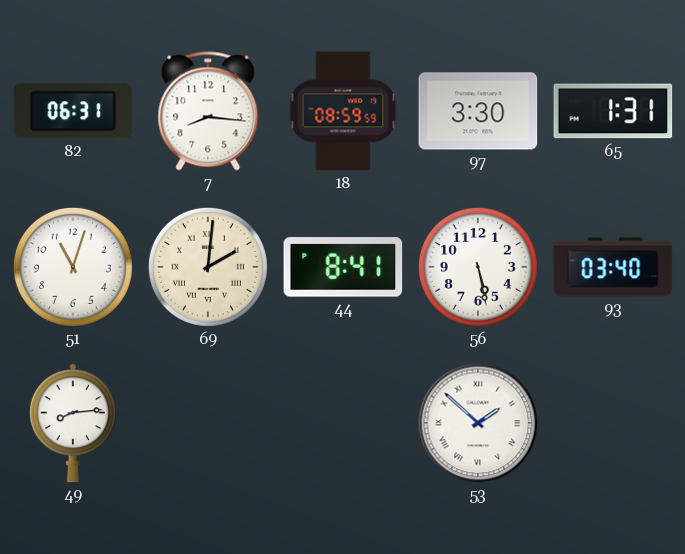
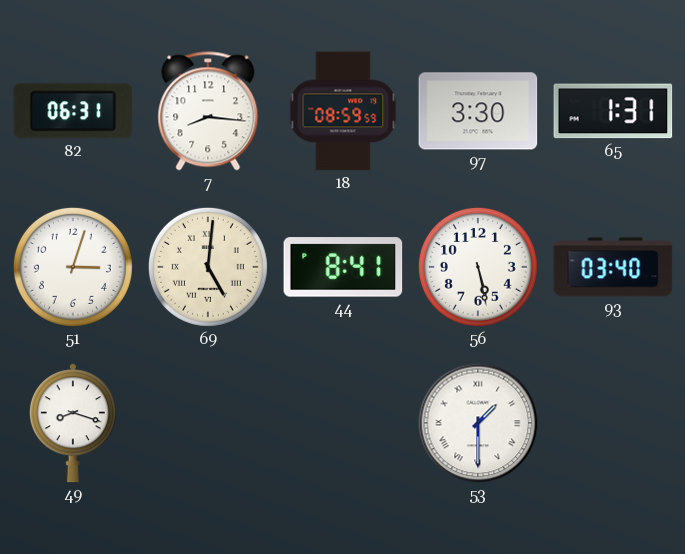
51: 11:03 -> 3:03
69: 2:01 -> 5:01
49: 8:14 -> 8:18
53: 1:52 -> 1:30
